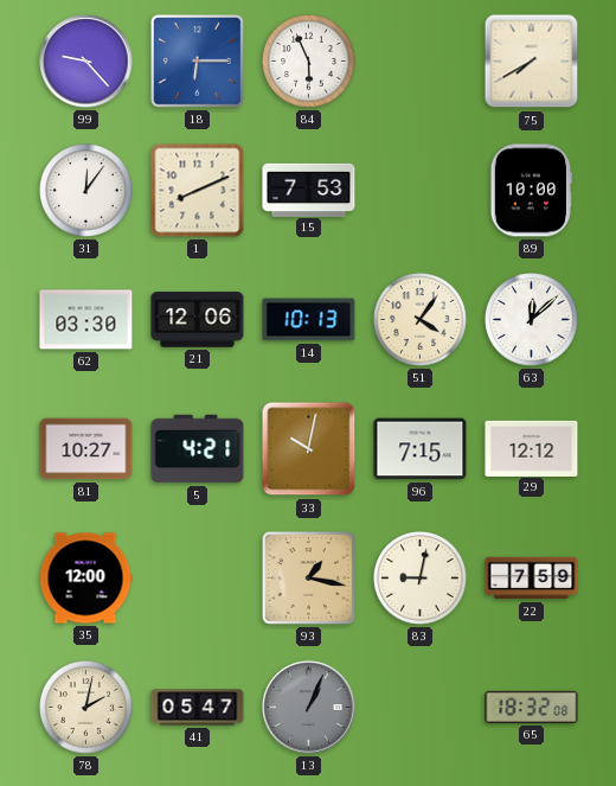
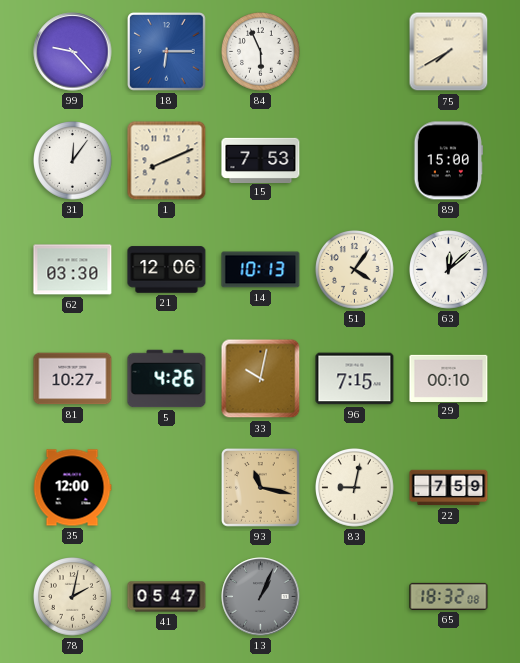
89: 10:00 -> 15:00
5: 4:21 -> 4:26
29: 12:12 -> 00:10
93: 1:17 -> 11:17
